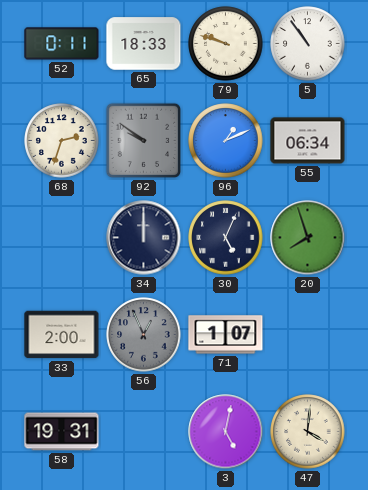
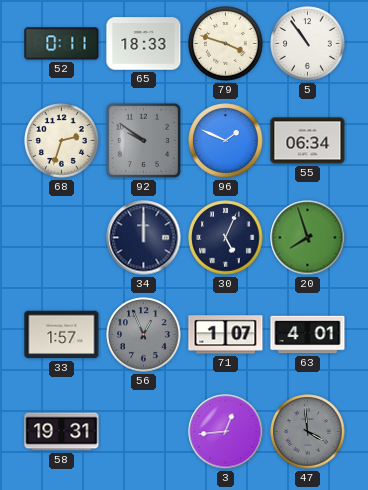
79: 9:48 -> 3:48
96: 1:11 -> 1:49
33: 2:00 -> 1:57
63: none -> 4:01
3: 5:02 -> 12:44
47: 4:01 -> 3:59
47 dial: cream -> grey
